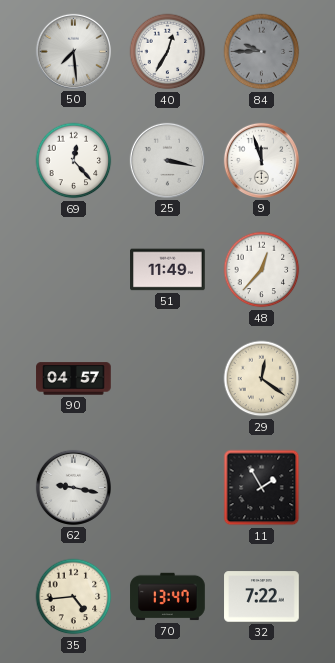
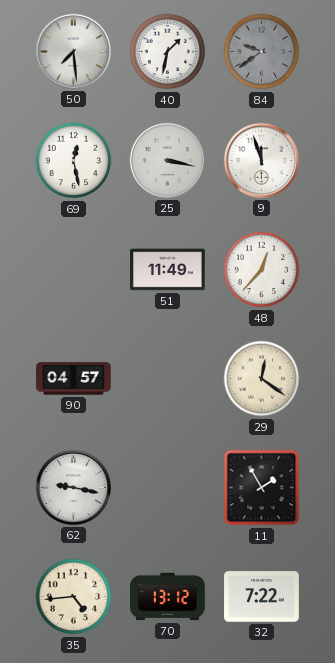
40: 12:35 -> 1:32
84: 9:45 -> 9:39
69: 12:23 -> 12:28
70: 13:47 -> 13:12
